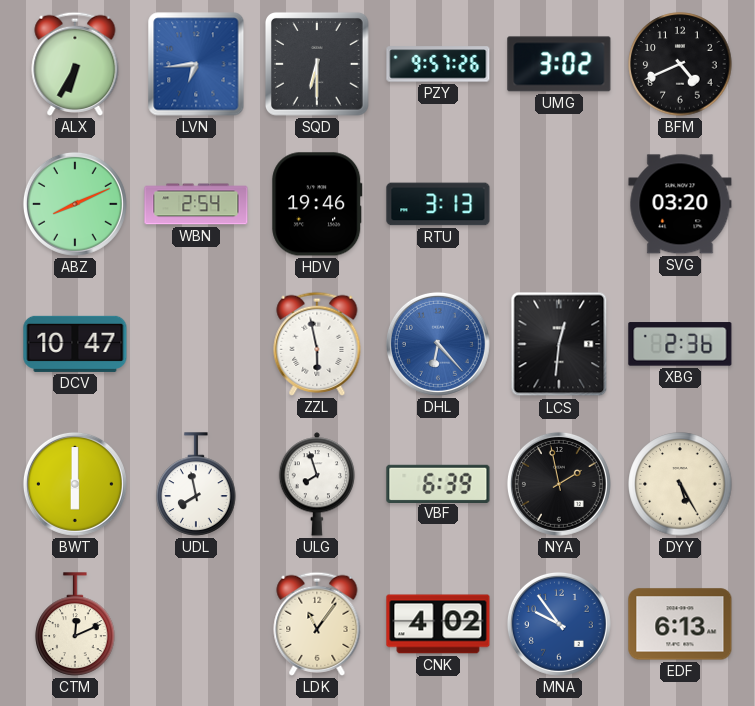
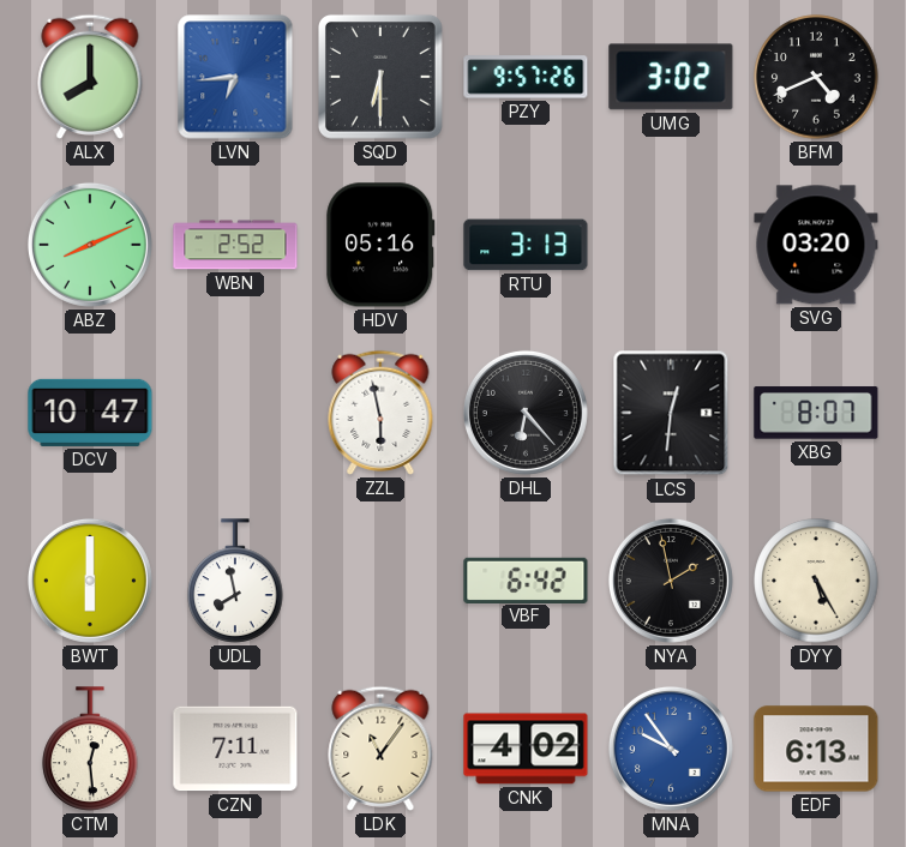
ALX: 6:35 -> 8:00
WBN: 2:54 -> 2:52
HDV: 19:46 -> 05:16
DHL dial: blue -> black
XBG: 2:36 -> 8:07
ULG: 7:57 -> none
VBF: 6:39 -> 6:42
CTM: 12:11 -> 12:29
CZN: none -> 7:11
